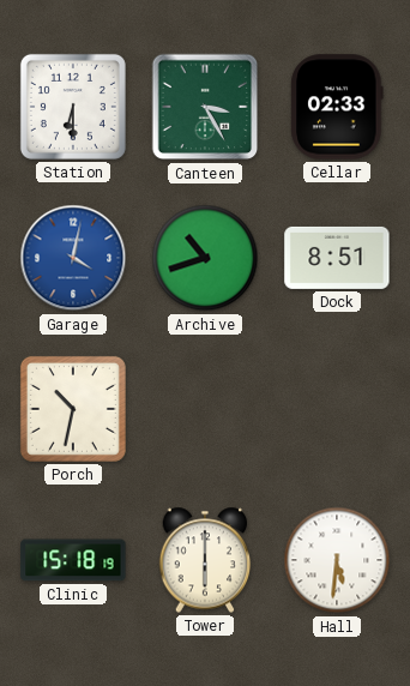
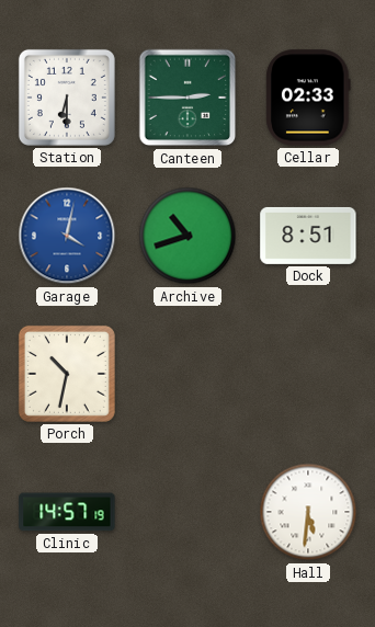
Canteen: 3:25 -> 2:45
Clinic: 15:18 -> 14:57
Tower: 6:00 -> none
